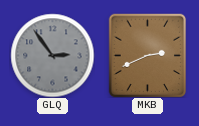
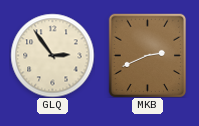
GLQ dial: grey -> cream
